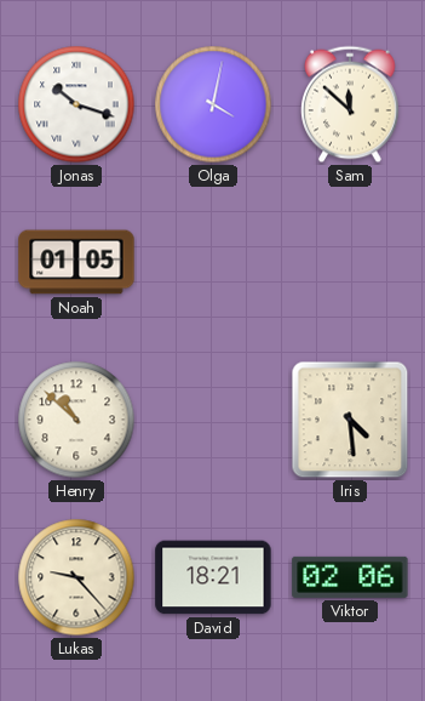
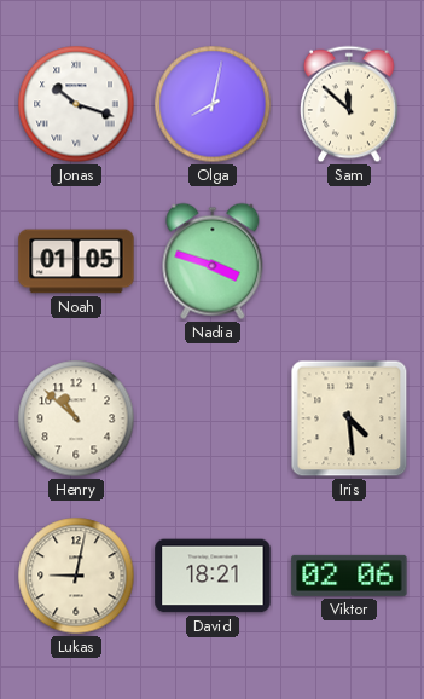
Olga: 4:02 -> 8:02
Nadia: none -> 3:48
Lukas: 9:23 -> 9:02
